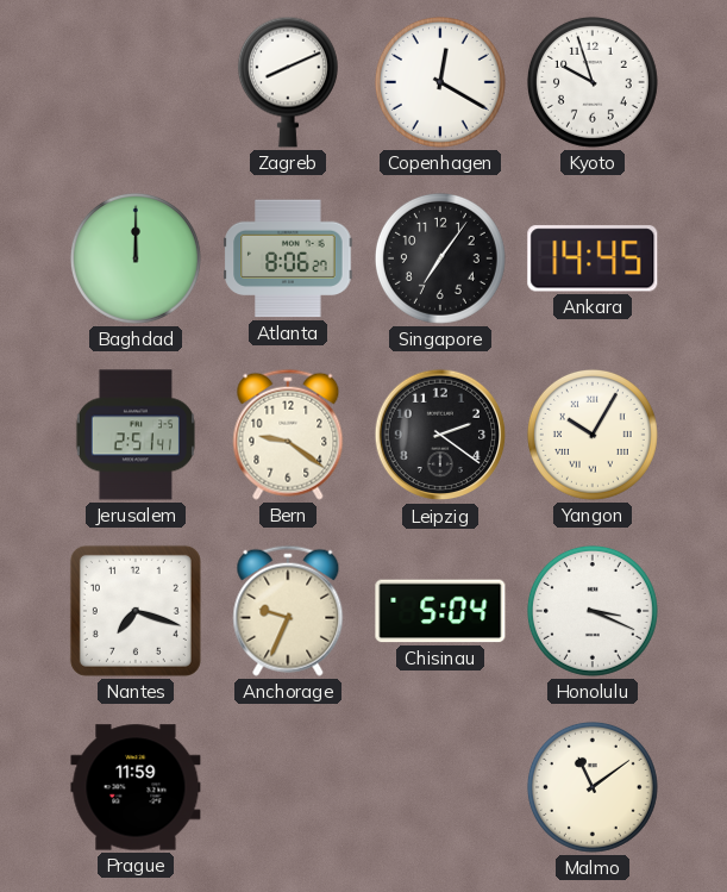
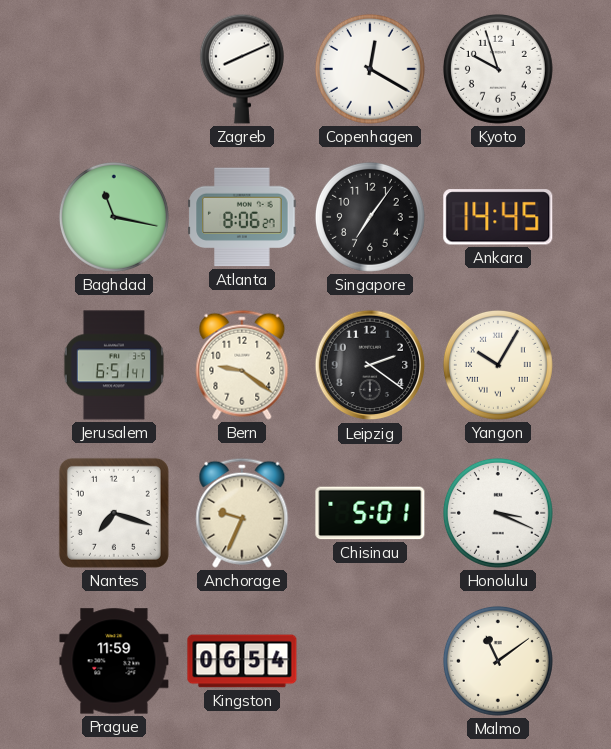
Baghdad: 12:00 -> 11:17
Jerusalem: 2:51 -> 6:51
Chisinau: 5:04 -> 5:01
Kingston: none -> 06:54
